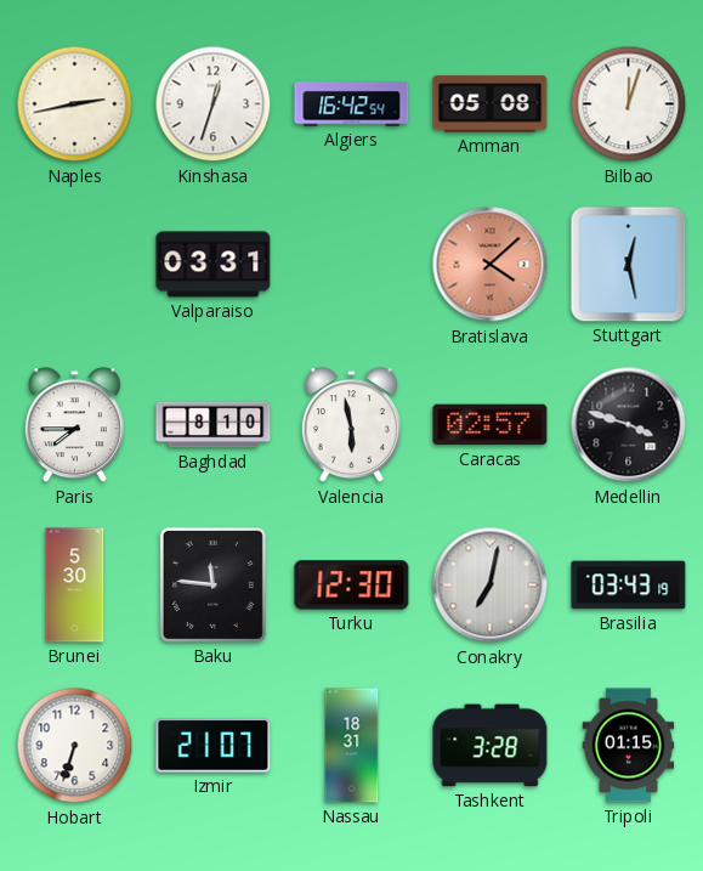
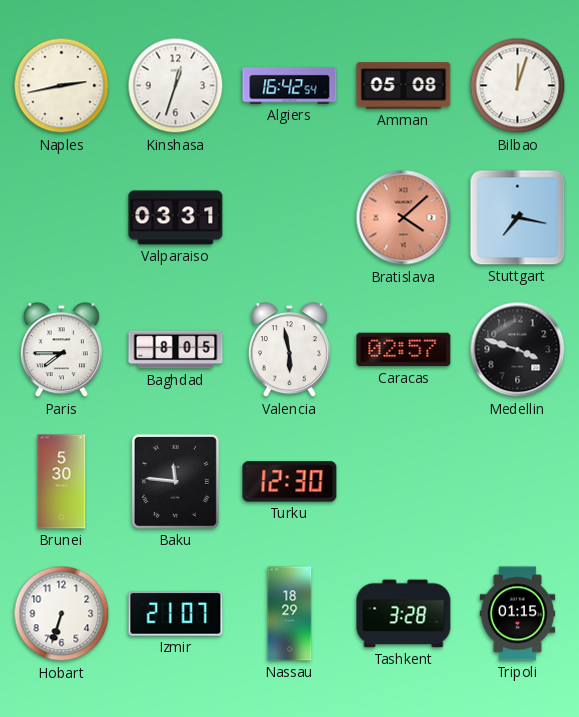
Stuttgart: 12:28 -> 7:17
Baghdad: 8:10 -> 8:05
Conakry: 7:02 -> none
Brasilia: 03:43 -> none
Nassau: 18:31 -> 18:29
